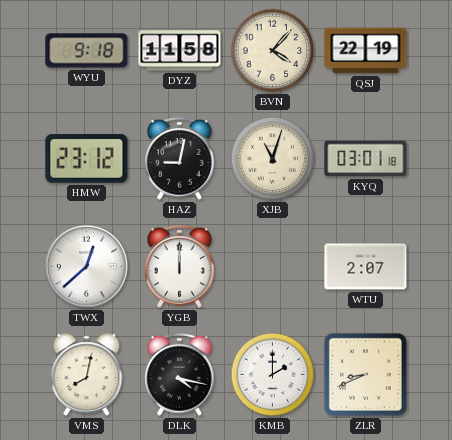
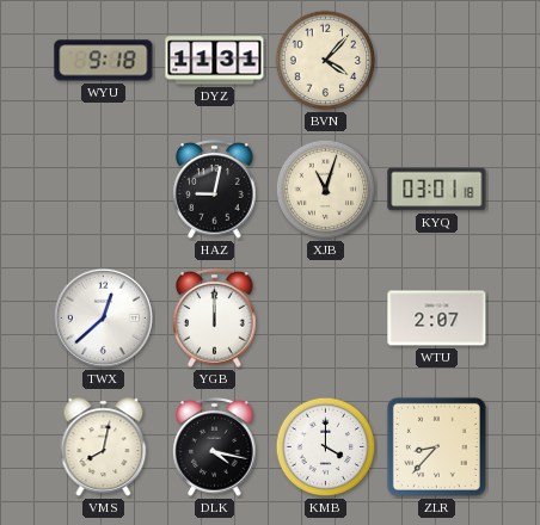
DYZ: 11:58 -> 11:31
QSJ: 22:19 -> none
HMW: 23:12 -> none
KMB: 2:00 -> 4:00
ZLR: 8:41 -> 8:37
